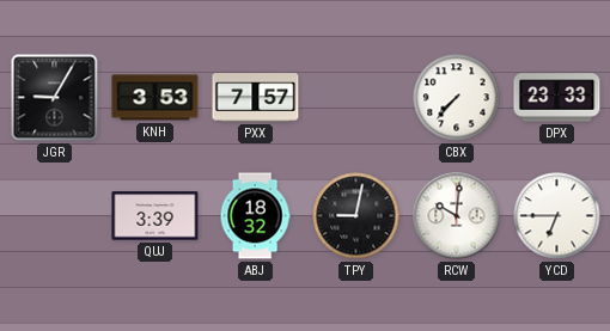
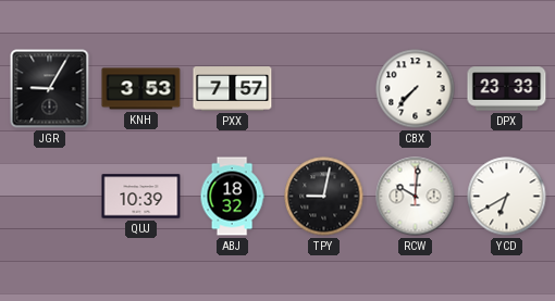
QUJ: 3:39 -> 10:39
YCD: 6:45 -> 6:40
